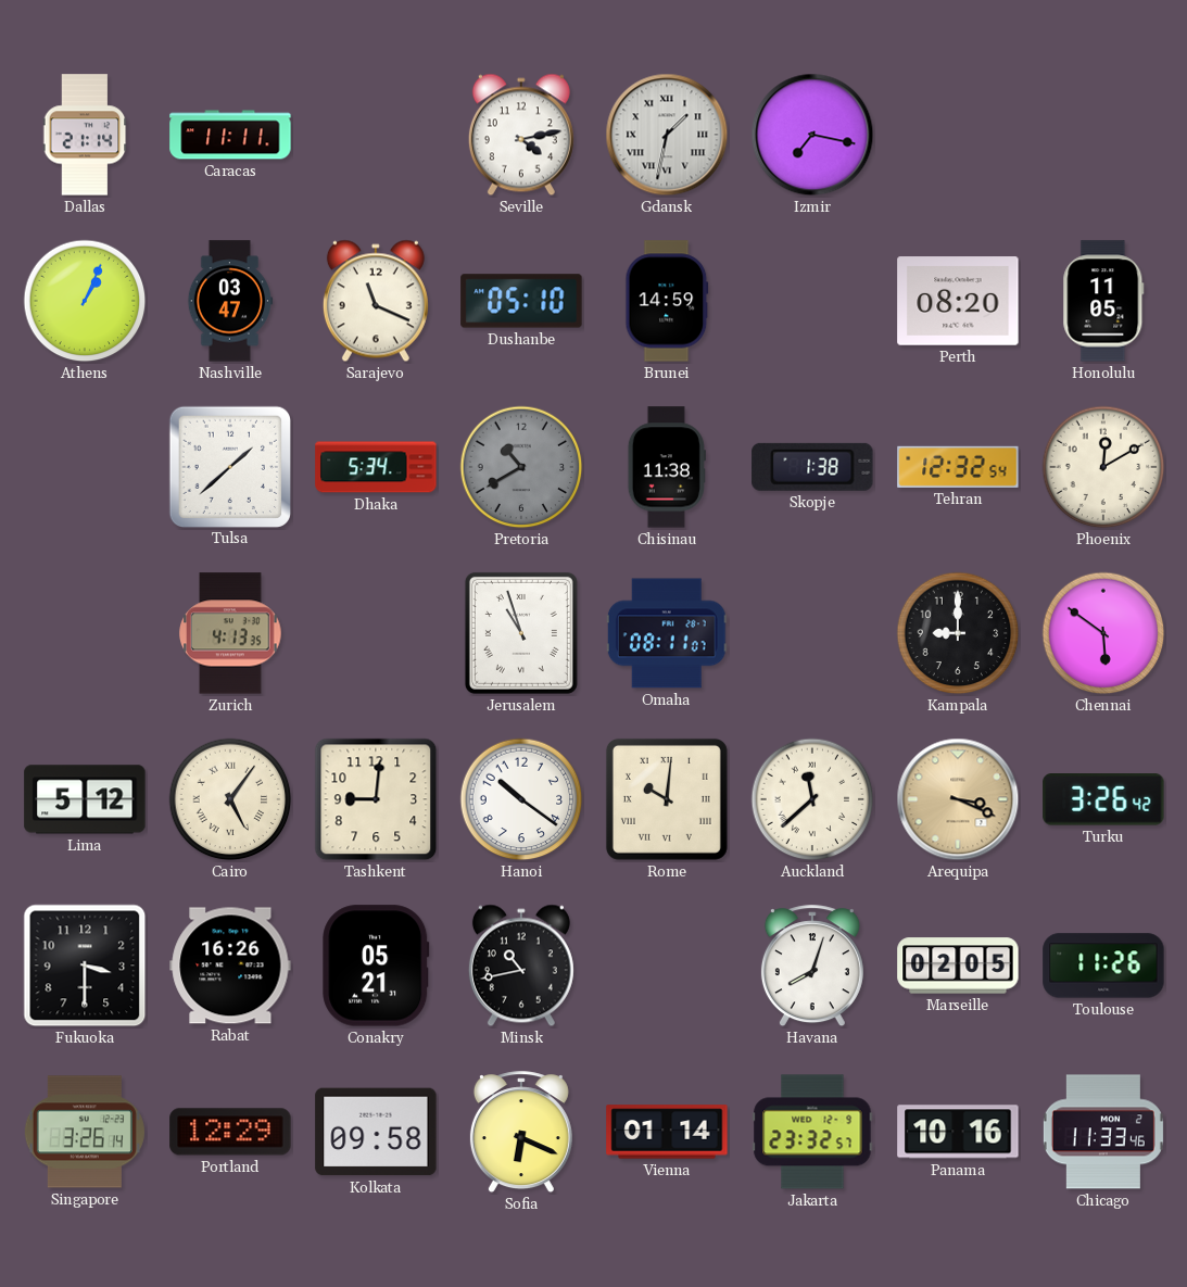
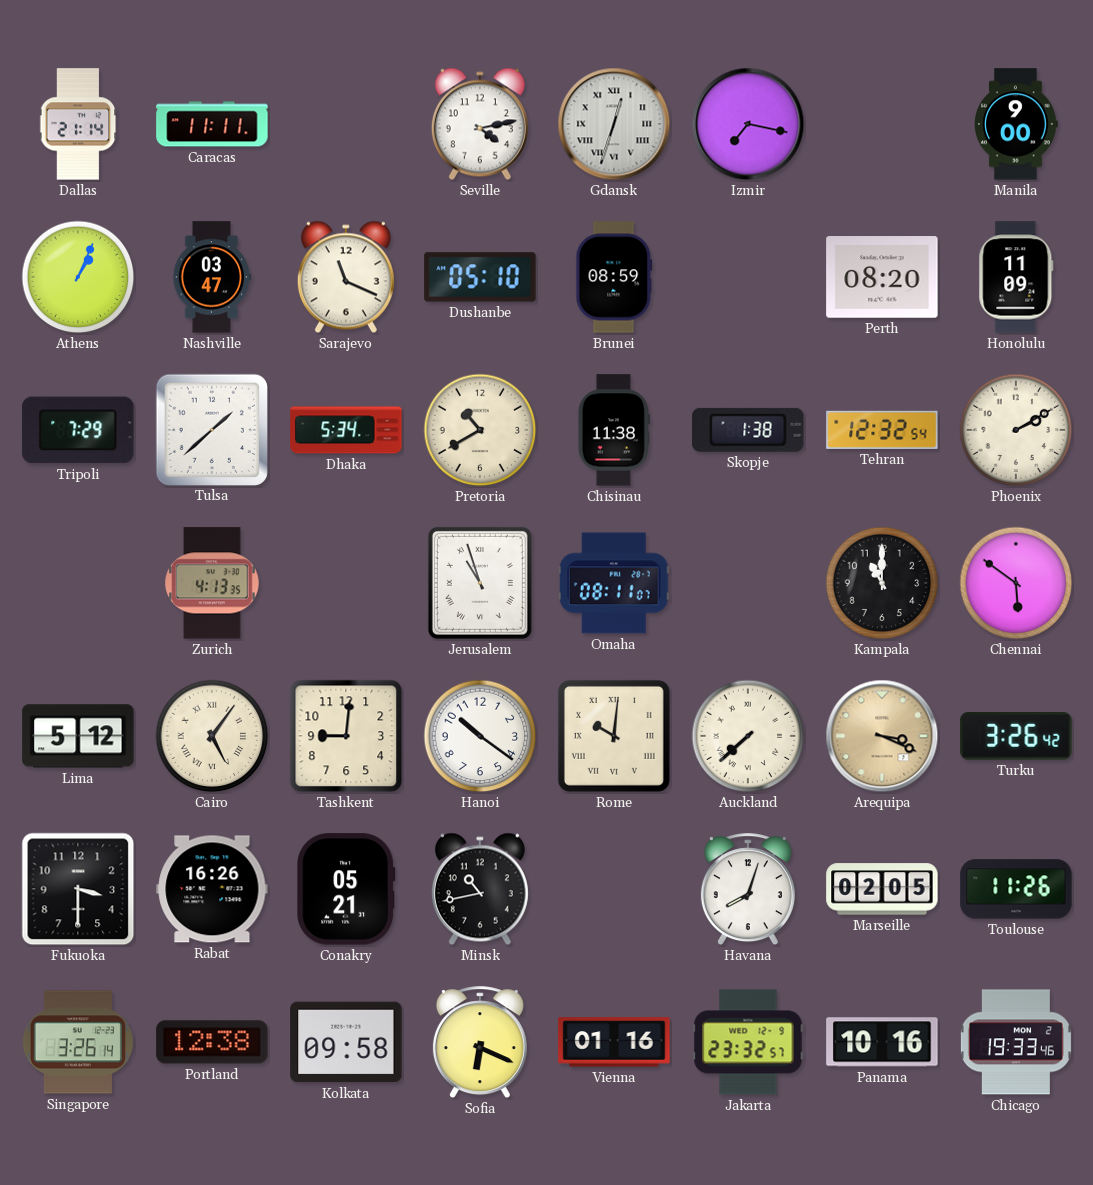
Gdansk: 1:32 -> 12:33
Manila: none -> 9:00
Brunei: 14:59 -> 08:59
Honolulu: 11:05 -> 11:09
Tripoli: none -> 7:29
Pretoria dial: grey -> cream
Phoenix: 12:10 -> 2:10
Kampala: 9:00 -> 11:00
Auckland: 11:38 -> 7:38
Portland: 12:29 -> 12:38
Vienna: 01:14 -> 01:16
Chicago: 11:33 -> 19:33
